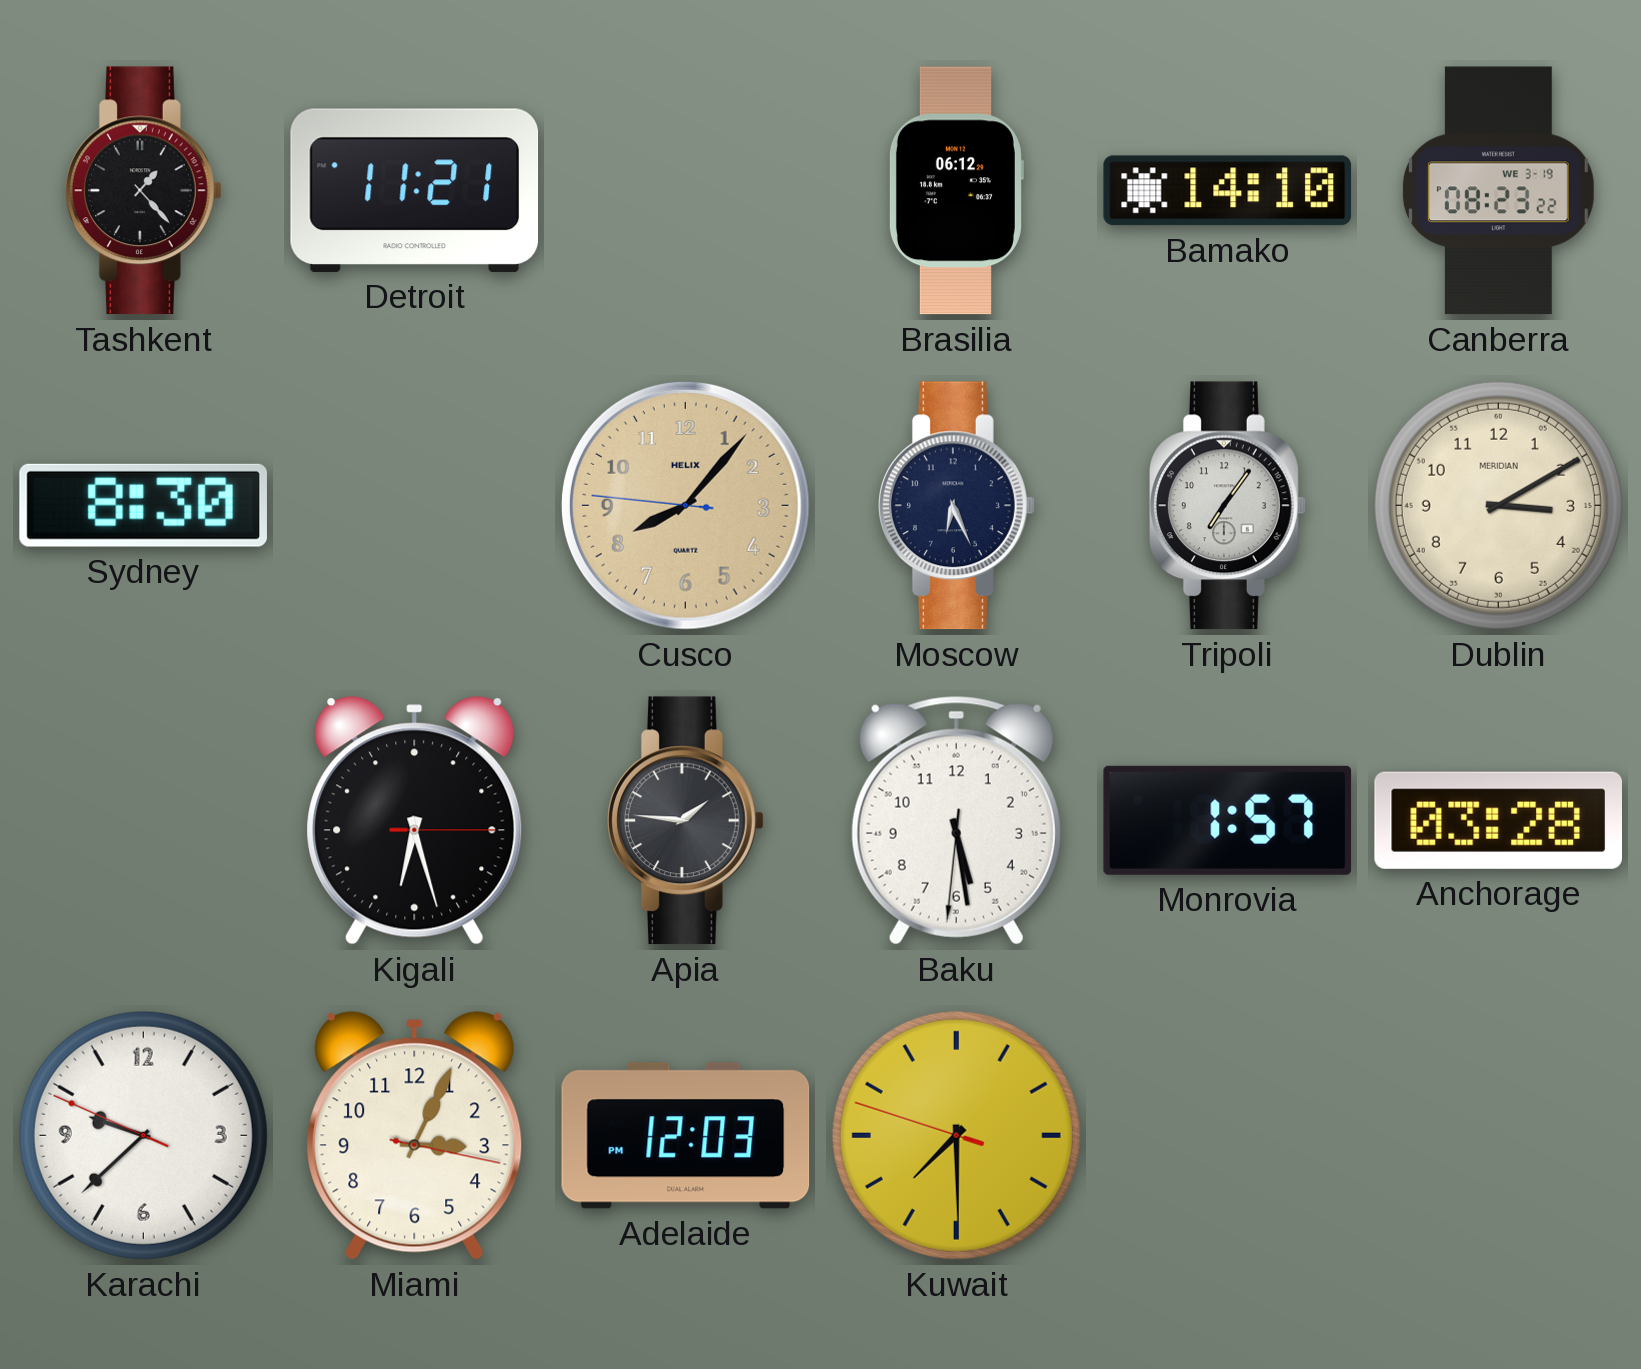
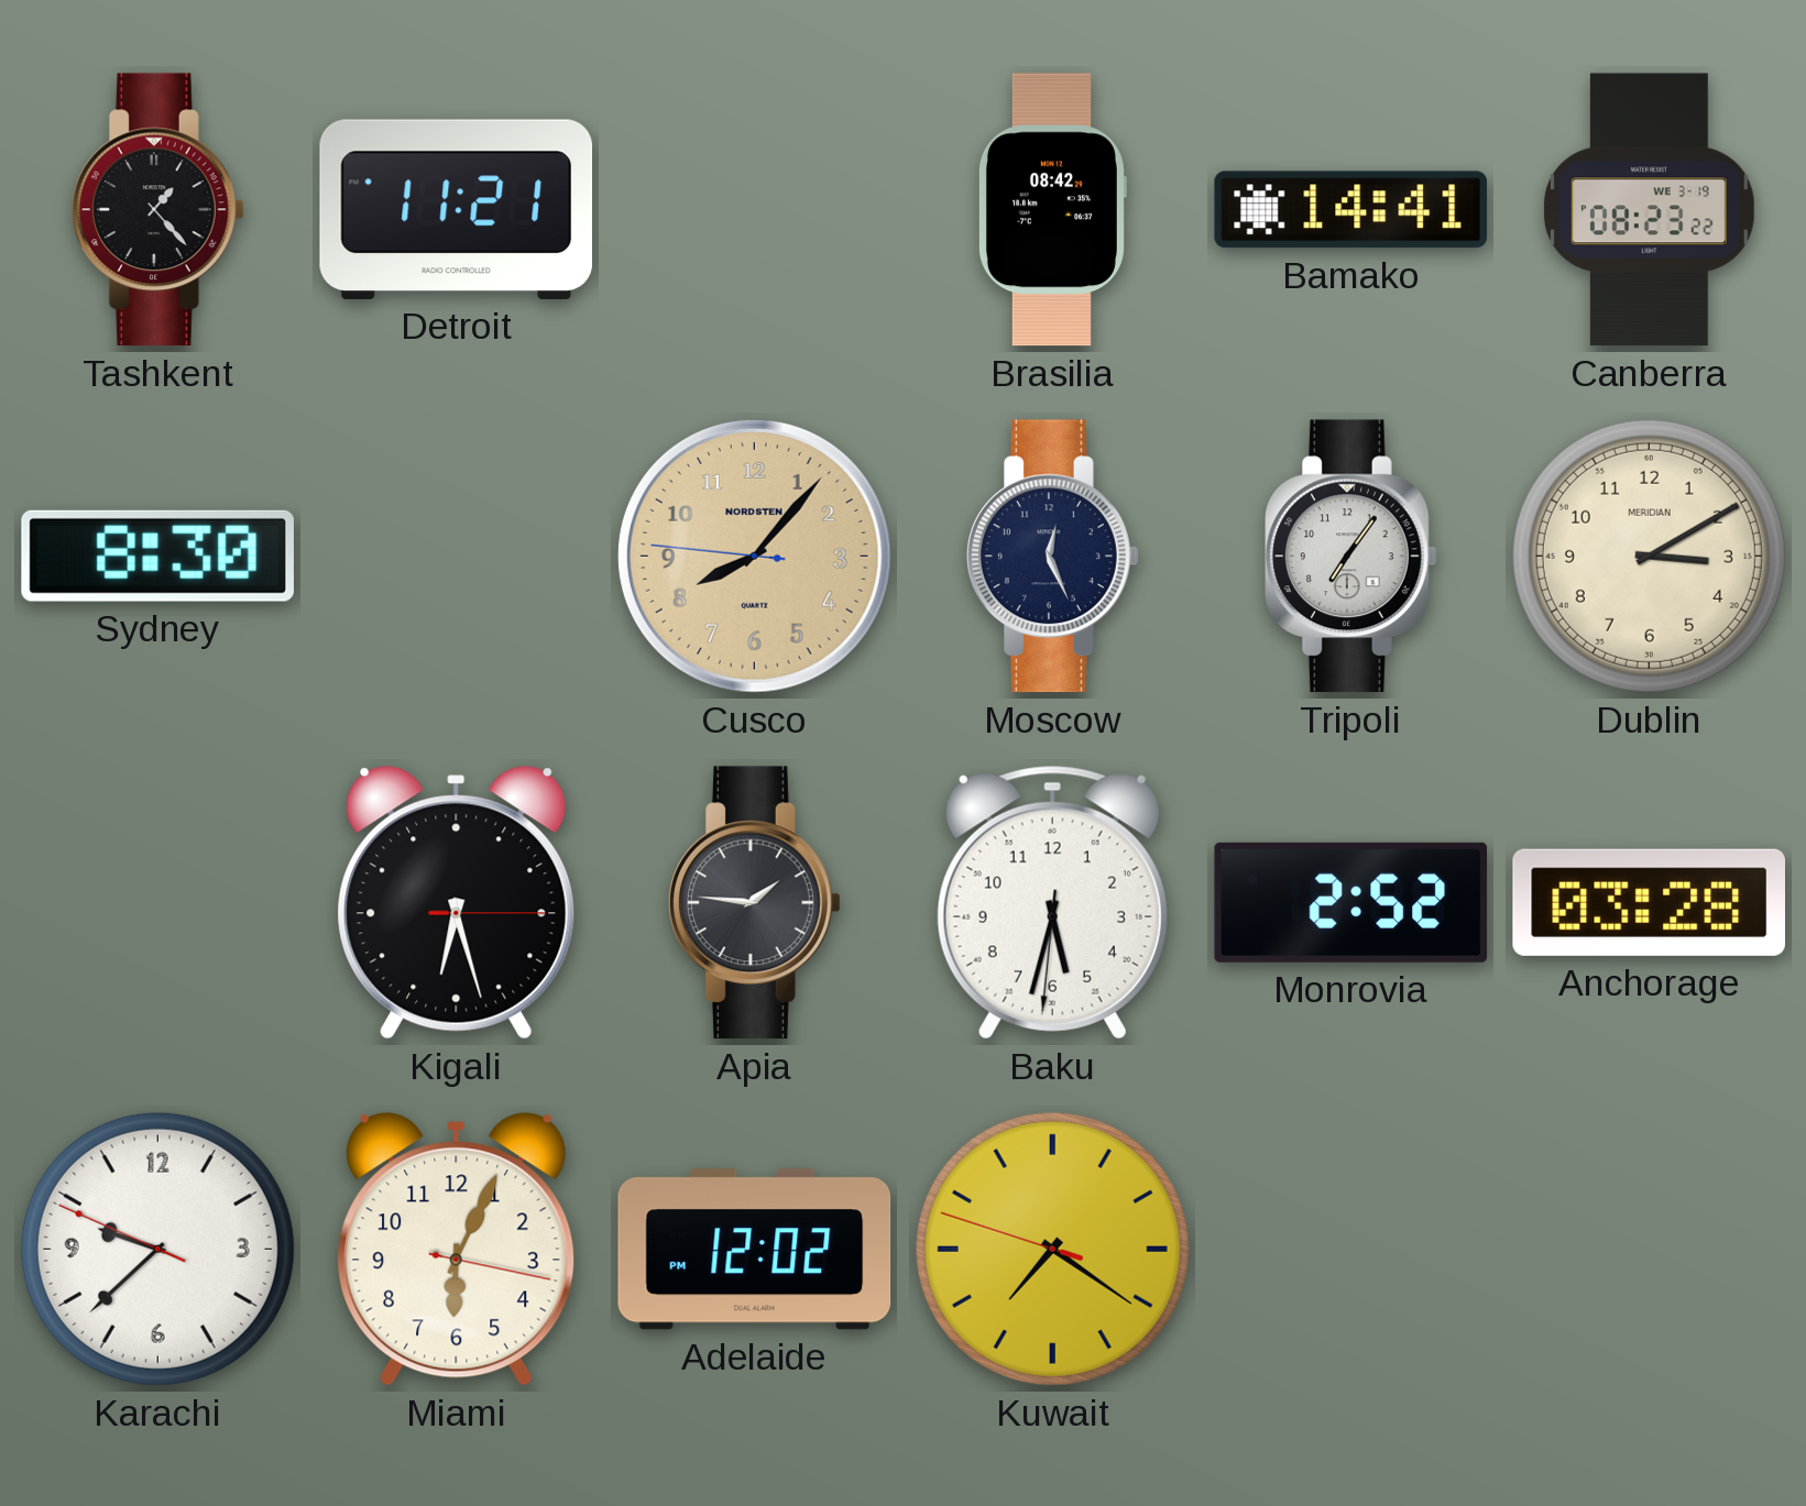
Brasilia: 06:12 -> 08:42
Bamako: 14:10 -> 14:41
Cusco brand: HELIX -> NORDSTEN
Moscow: 6:26 -> 12:26
Baku: 5:28 -> 5:32
Monrovia: 1:57 -> 2:52
Miami: 3:04 -> 6:04
Adelaide: 12:03 -> 12:02
Kuwait: 7:29 -> 7:20
